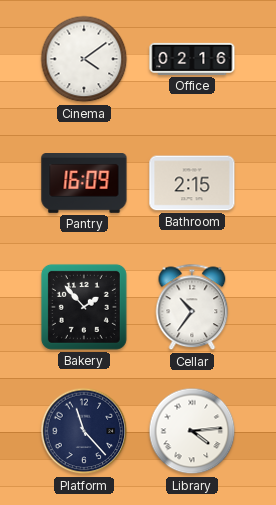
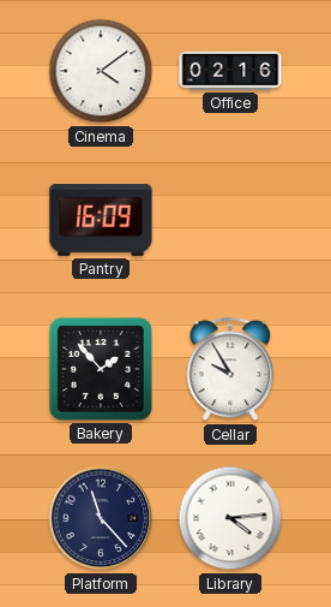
Bathroom: 2:15 -> none
Cellar: 10:36 -> 9:55
